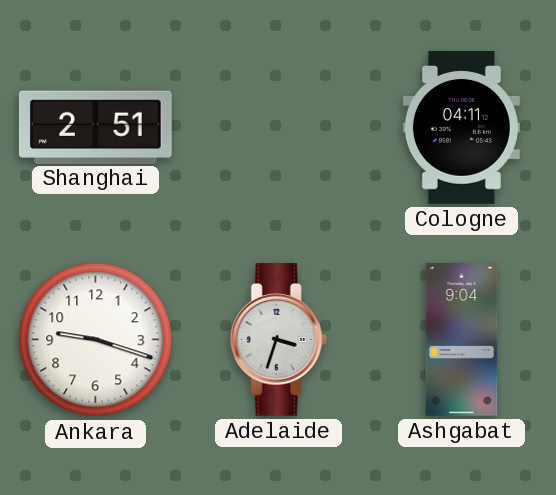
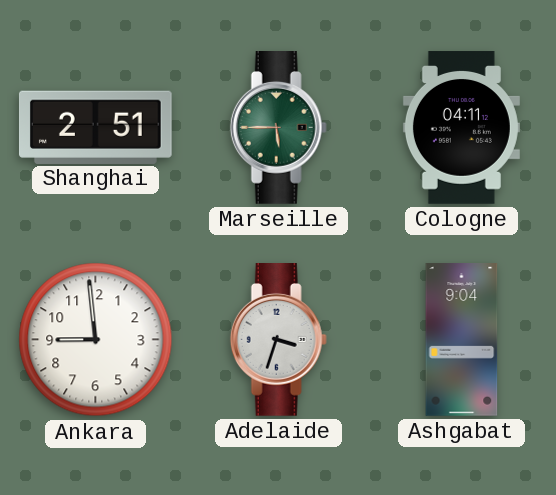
Marseille: none -> 5:45
Ankara: 9:18 -> 8:59
